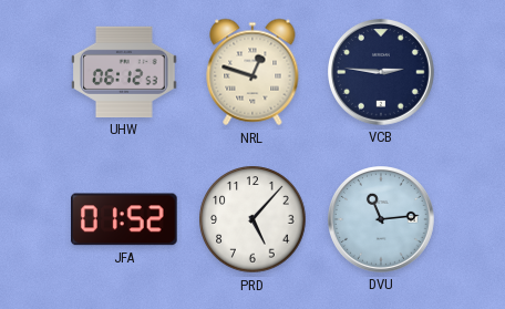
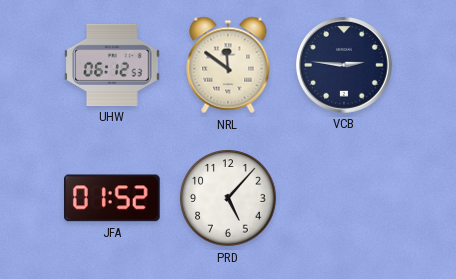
NRL: 12:48 -> 11:51
DVU: 11:14 -> none
